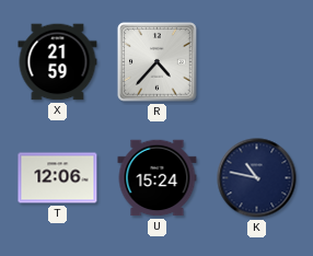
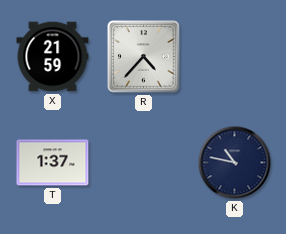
T: 12:06 -> 1:37
U: 15:24 -> none
